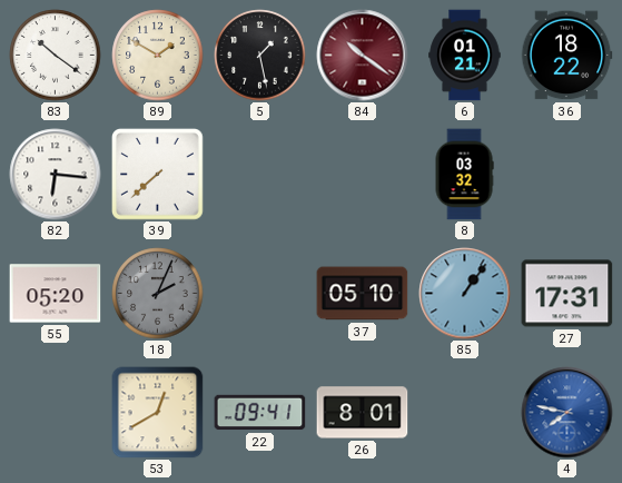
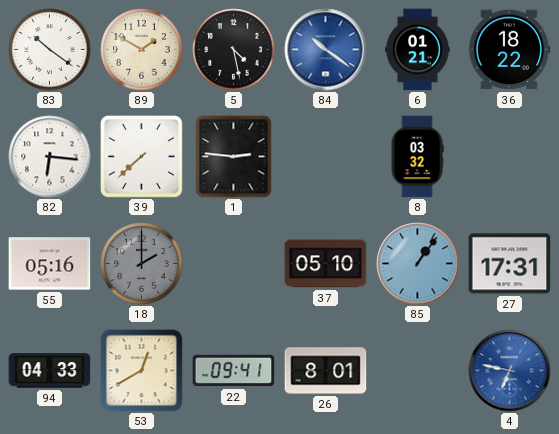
5: 1:28 -> 4:28
84 dial: burgundy -> blue
1: none -> 2:46
55: 05:20 -> 05:16
18: 2:04 -> 2:00
94: none -> 04:33
4: 7:47 -> 6:47
